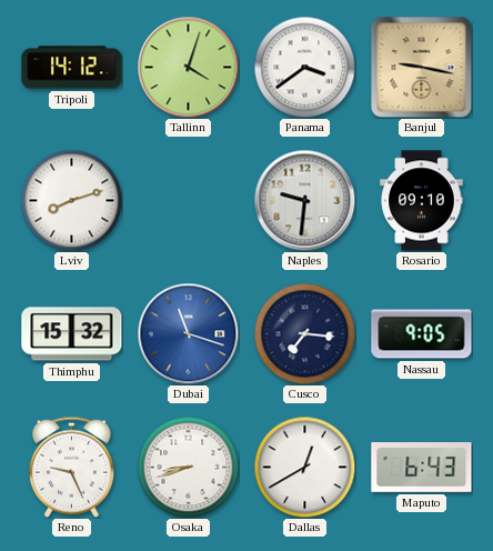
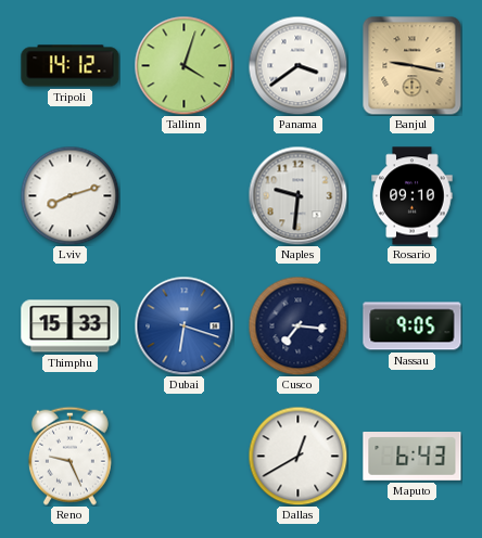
Thimphu: 15:32 -> 15:33
Dubai: 11:18 -> 6:18
Osaka: 8:42 -> none
